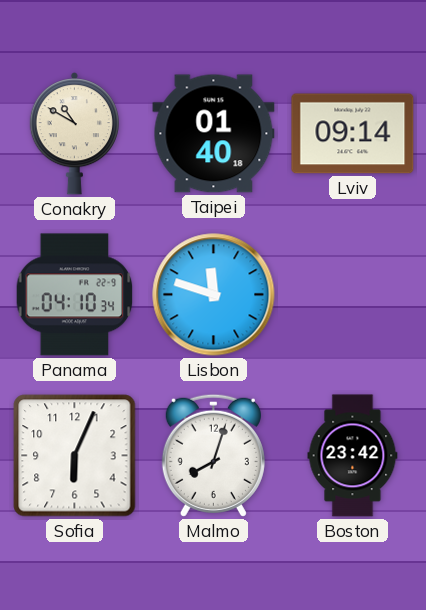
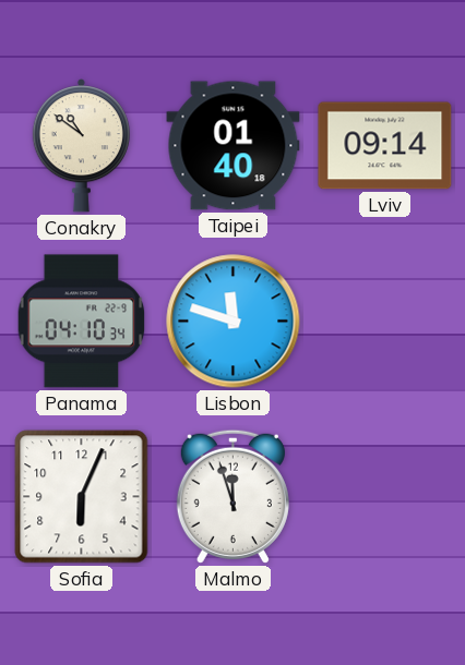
Conakry: 10:50 -> 10:51
Malmo: 8:03 -> 11:57
Boston: 23:42 -> none
